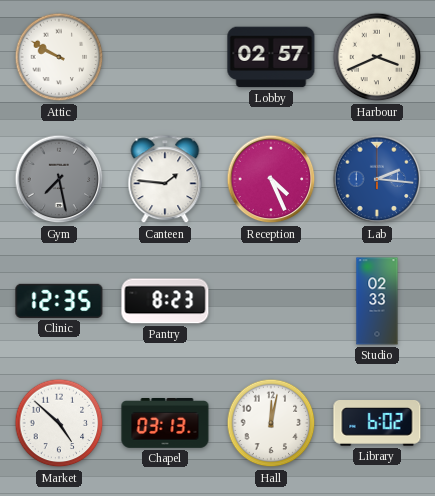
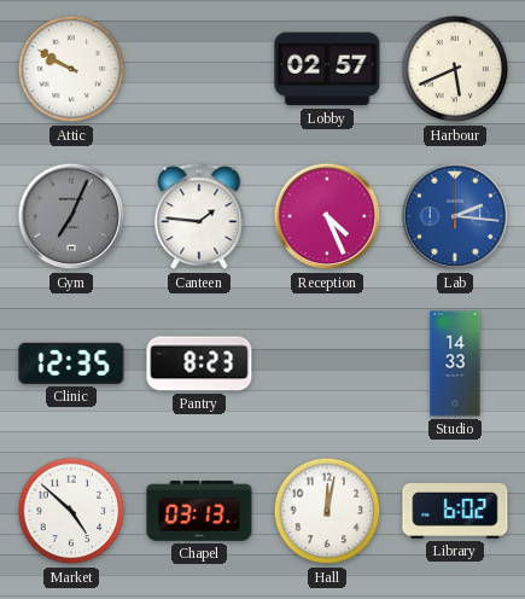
Harbour: 3:41 -> 5:41
Gym: 7:28 -> 7:04
Studio: 02:33 -> 14:33
